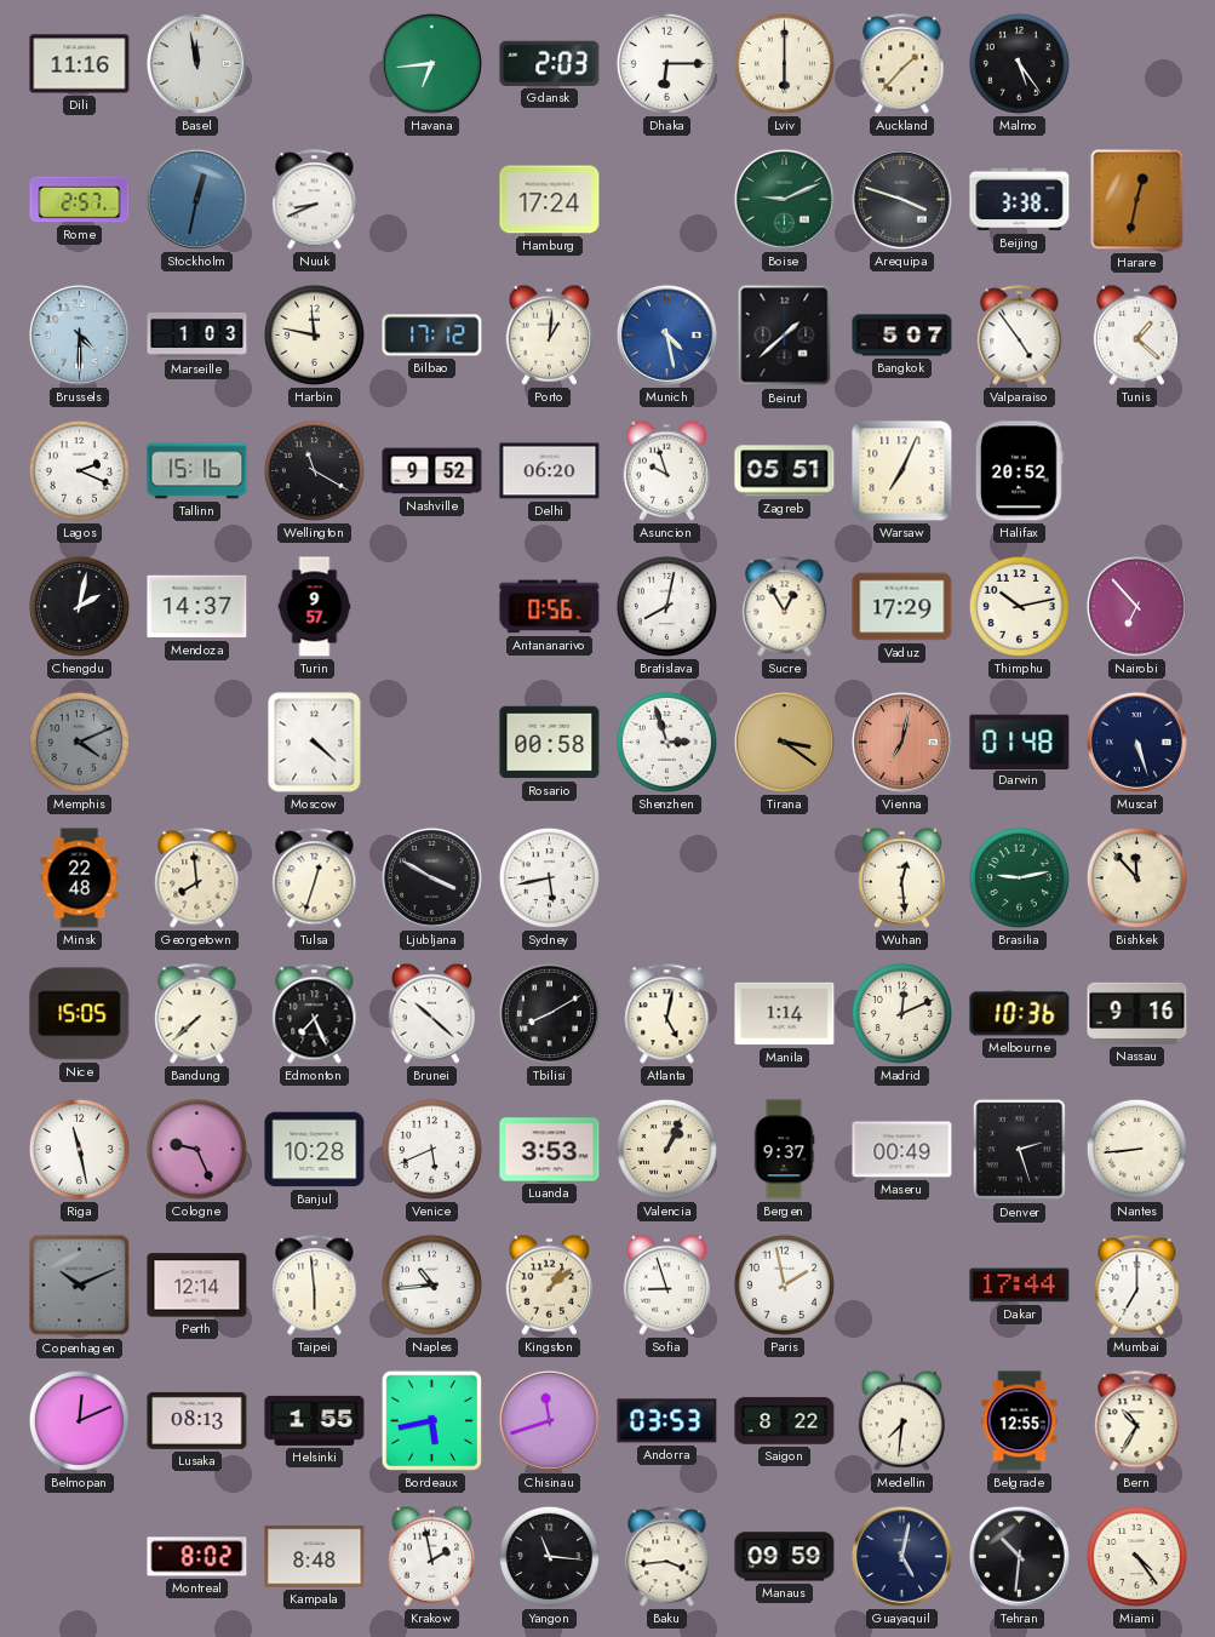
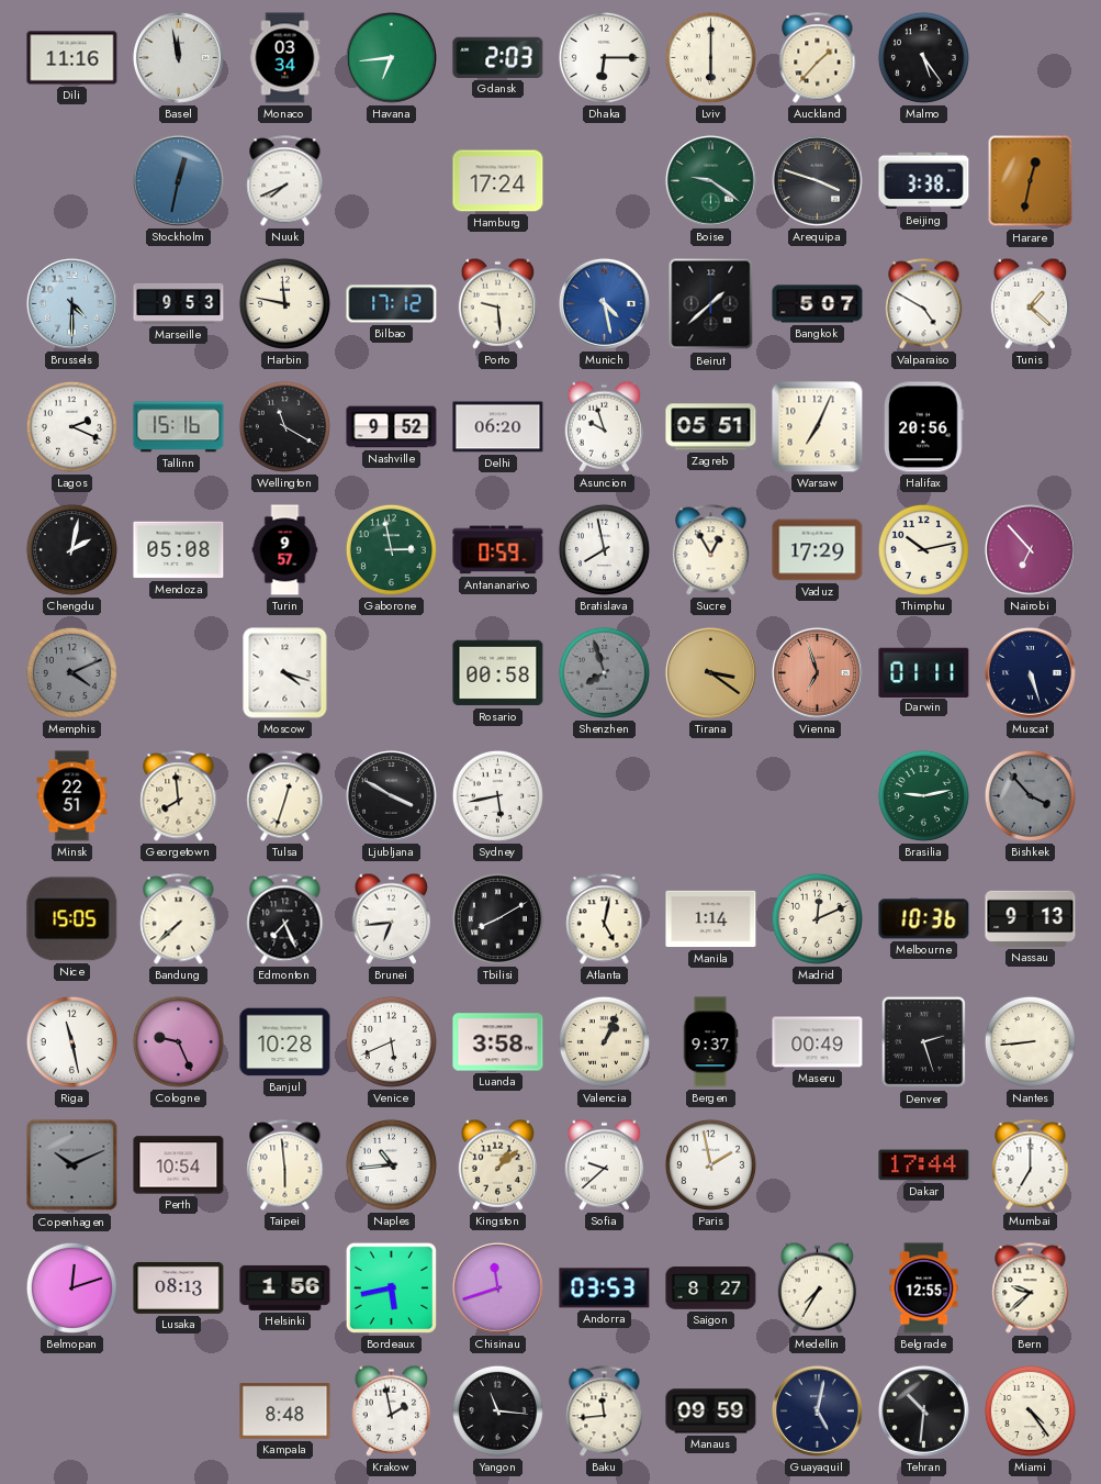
Monaco: none -> 03:34
Rome: 2:57 -> none
Nuuk: 8:41 -> 7:41
Boise: 9:11 -> 9:21
Marseille: 1:03 -> 9:53
Porto: 1:01 -> 9:29
Valparaiso: 4:54 -> 4:50
Halifax: 20:52 -> 20:56
Mendoza: 14:37 -> 05:08
Gaborone: none -> 2:58
Antananarivo: 0:56 -> 0:59
Bratislava: 8:02 -> 7:58
Moscow: 4:22 -> 4:18
Shenzhen: 2:57 -> 7:57
Shenzhen dial: white -> grey
Vienna: 7:02 -> 6:57
Darwin: 01:48 -> 01:11
Minsk: 22:48 -> 22:51
Wuhan: 12:29 -> none
Bishkek: 11:53 -> 3:53
Bishkek dial: cream -> grey
Brunei: 10:22 -> 6:44
Nassau: 9:16 -> 9:13
Luanda: 3:53 -> 3:58
Perth: 12:14 -> 10:54
Sofia: 8:57 -> 9:38
Belmopan: 12:11 -> 12:12
Helsinki: 1:55 -> 1:56
Saigon: 8:22 -> 8:27
Medellin: 7:31 -> 7:35
Bern: 10:35 -> 9:38
Montreal: 8:02 -> none
Baku: 3:44 -> 11:44
